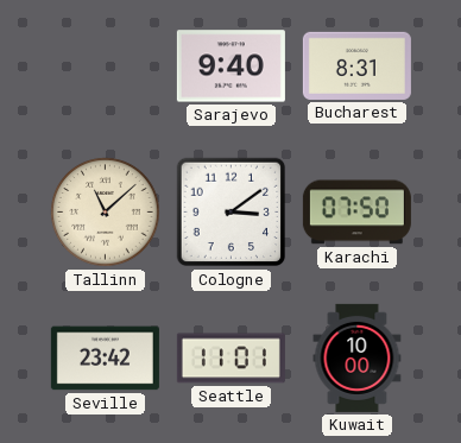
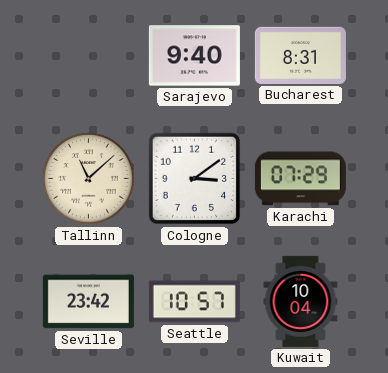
Karachi: 07:50 -> 07:29
Seattle: 11:01 -> 10:57
Kuwait: 10:00 -> 10:04
